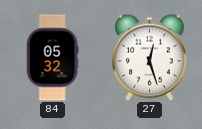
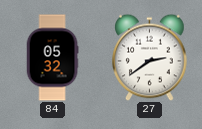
27: 12:27 -> 2:39
